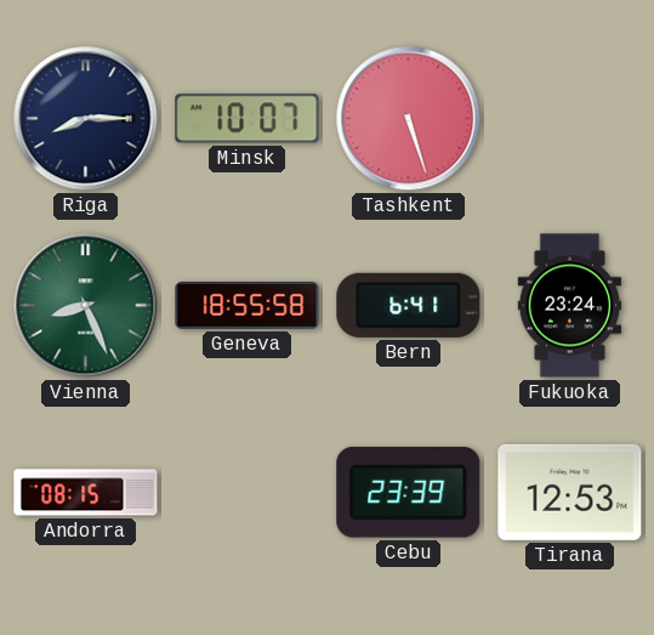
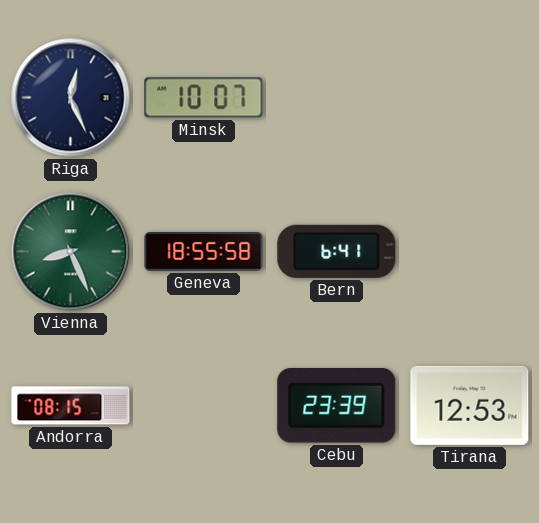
Riga: 8:15 -> 12:26
Tashkent: 5:27 -> none
Fukuoka: 23:24 -> none
